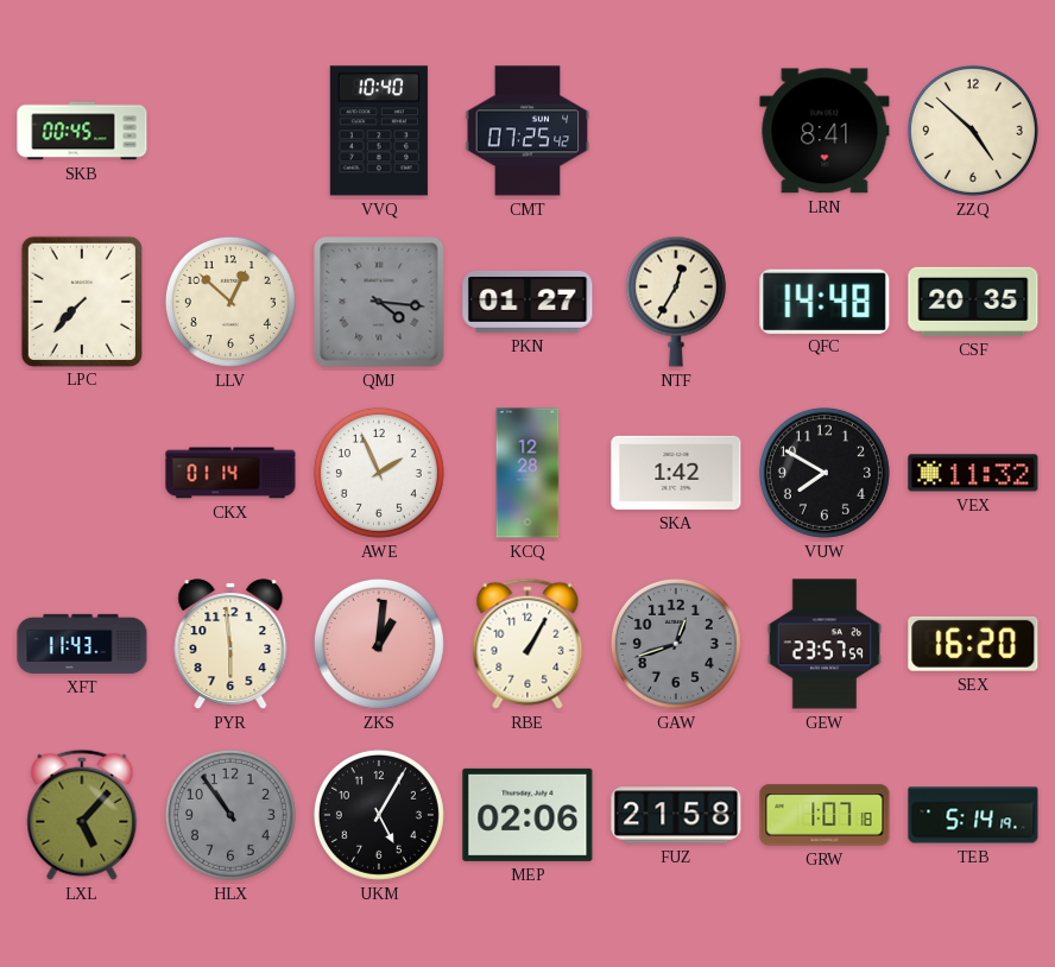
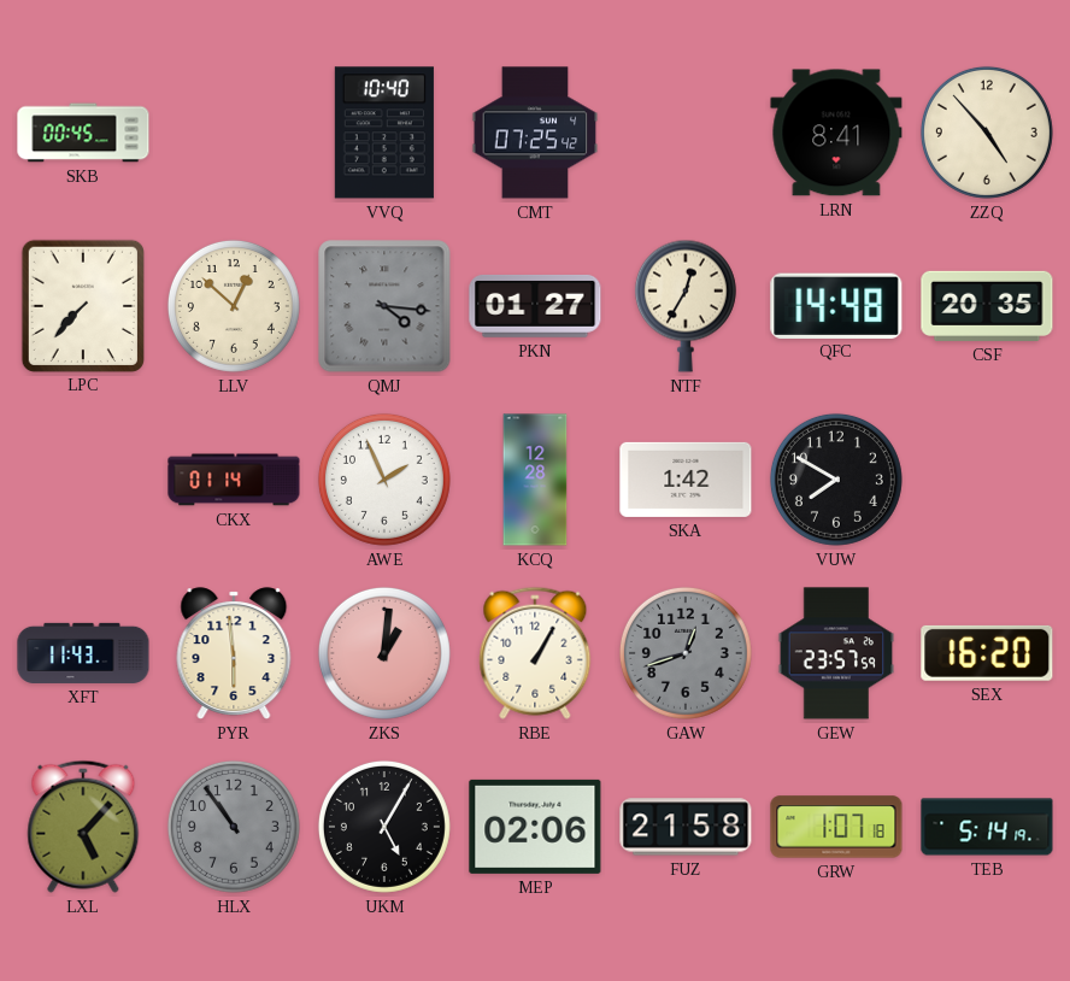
ZZQ: 4:52 -> 4:53
VEX: 11:32 -> none
